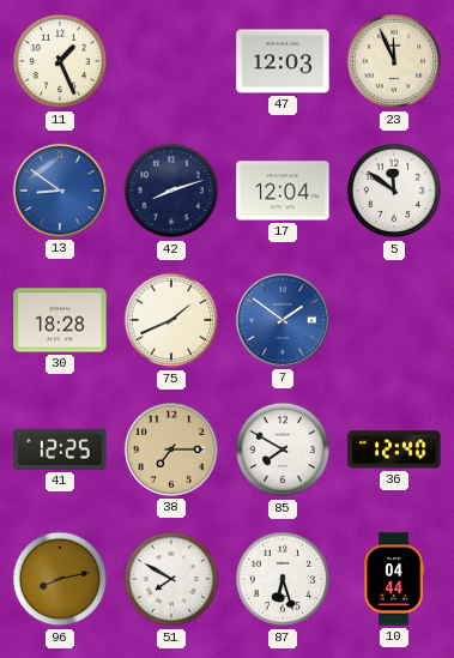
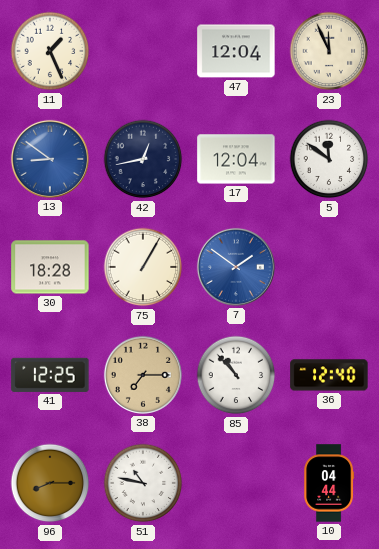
47: 12:03 -> 12:04
42: 8:12 -> 12:43
75: 1:41 -> 1:05
85: 7:50 -> 10:53
96: 8:13 -> 8:15
51: 7:50 -> 10:47
87: 6:27 -> none
